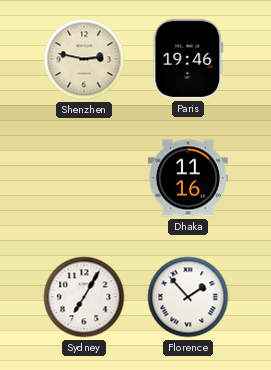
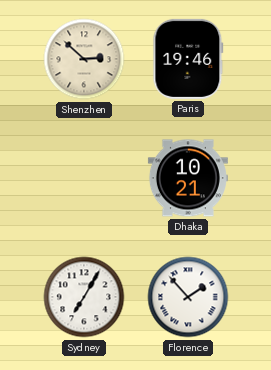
Shenzhen: 2:47 -> 2:52
Dhaka: 11:16 -> 10:21
